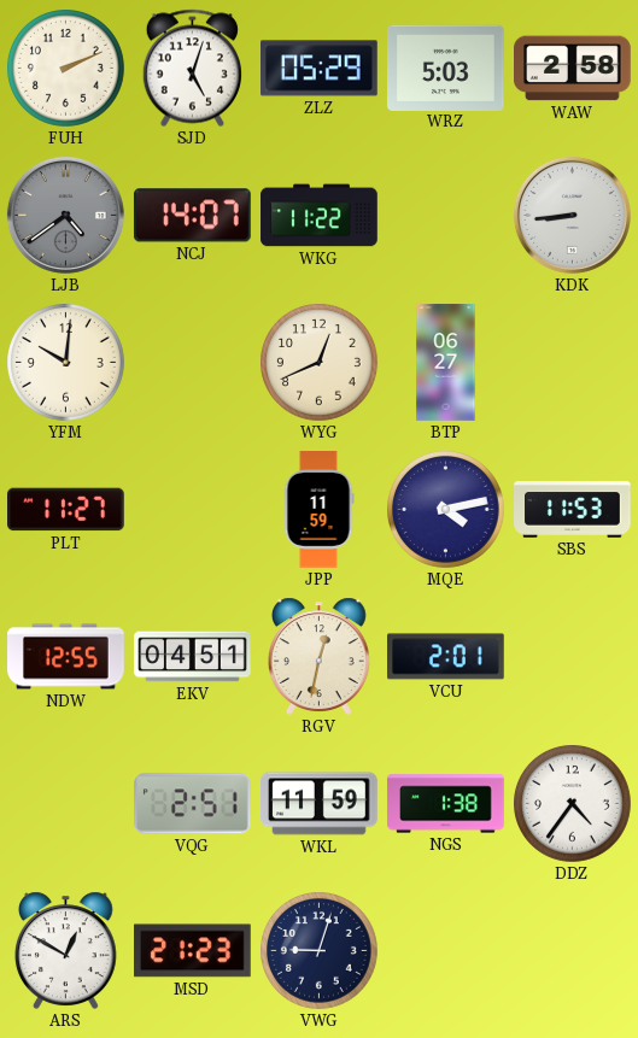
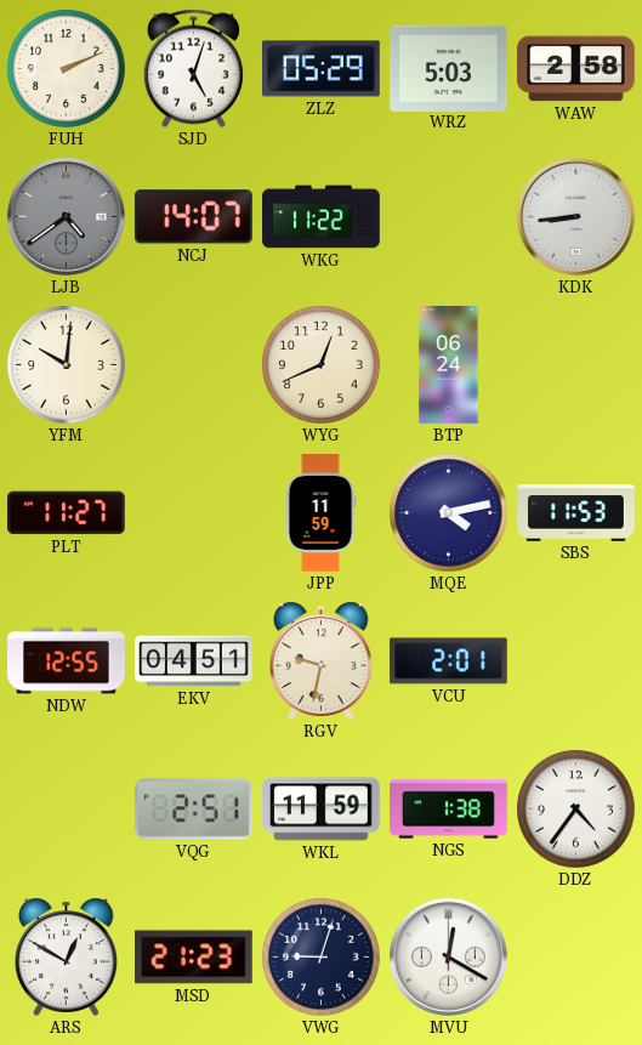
BTP: 06:27 -> 06:24
RGV: 12:32 -> 9:32
MVU: none -> 12:20
